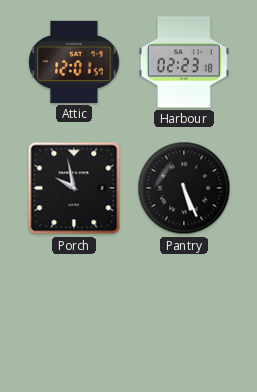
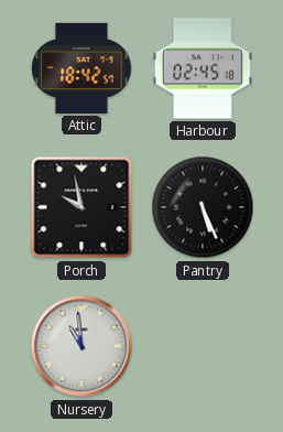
Attic: 12:01 -> 18:42
Harbour: 02:23 -> 02:45
Nursery: none -> 10:59
